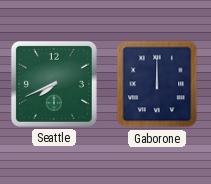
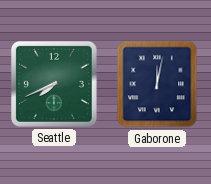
Gaborone: 12:00 -> 12:02
